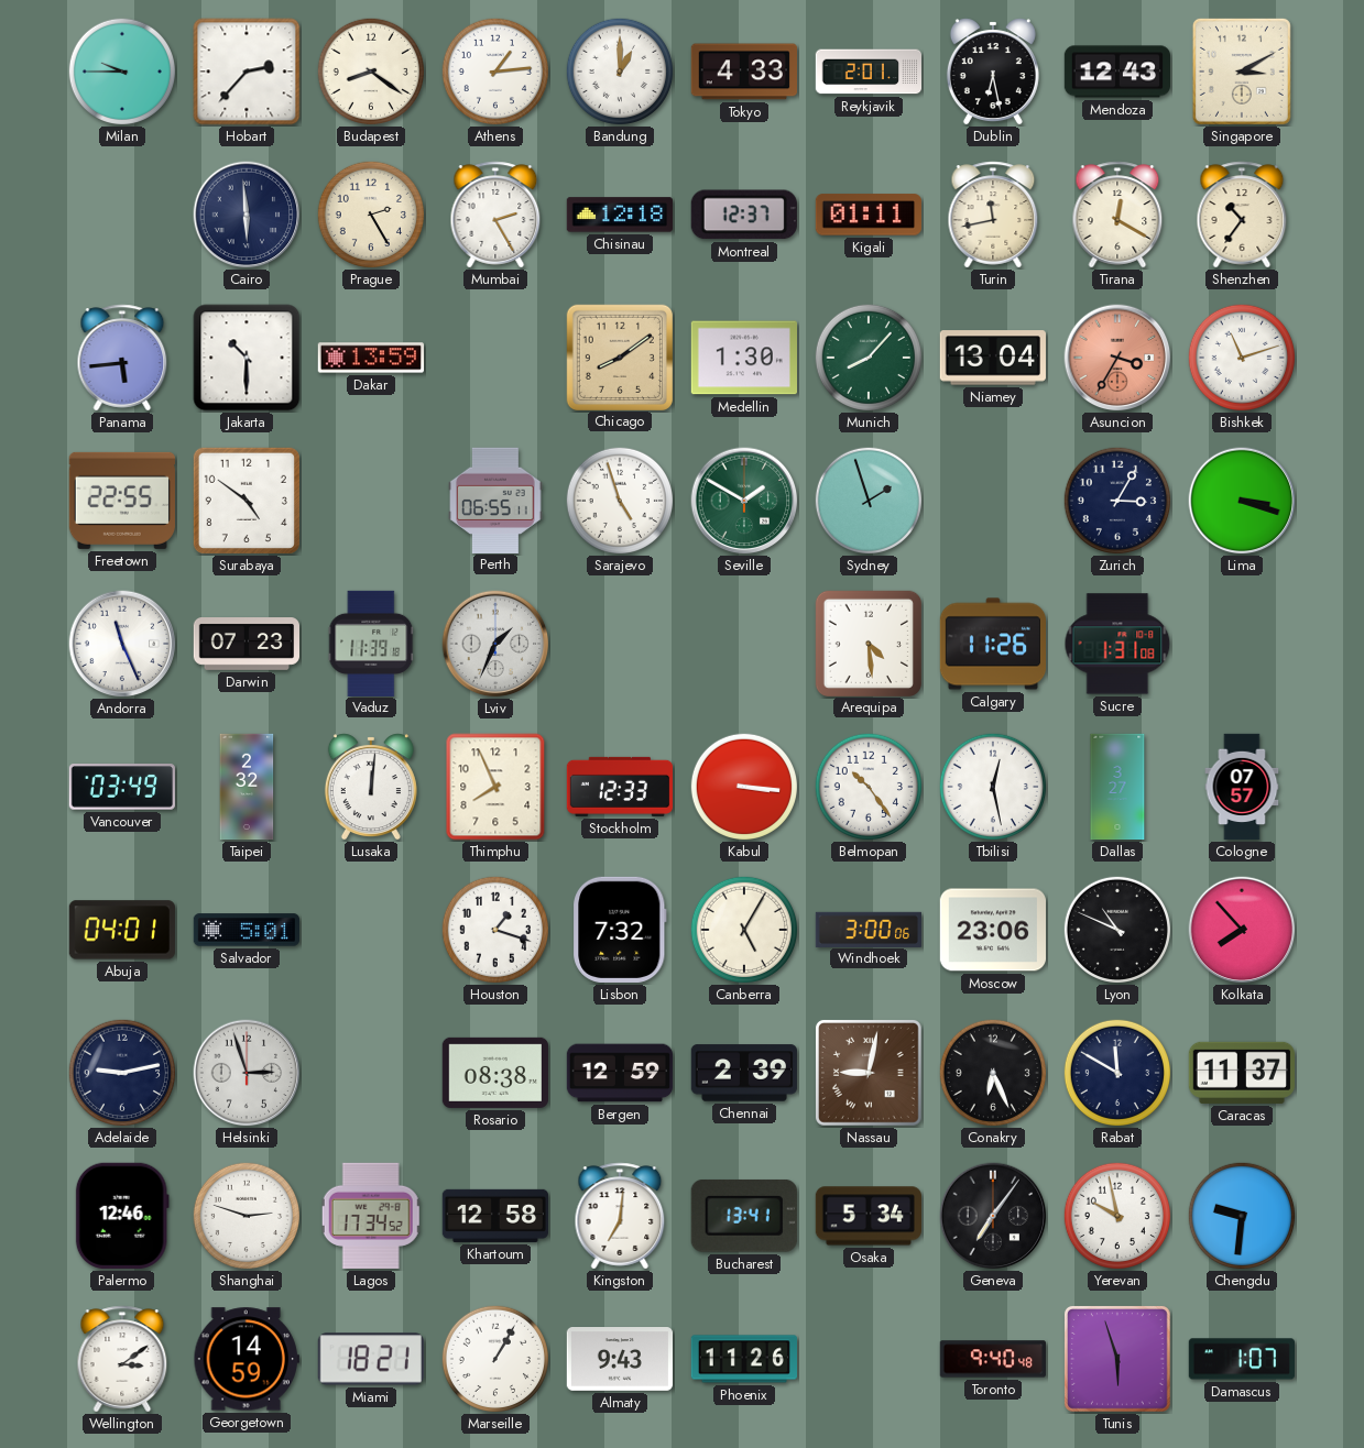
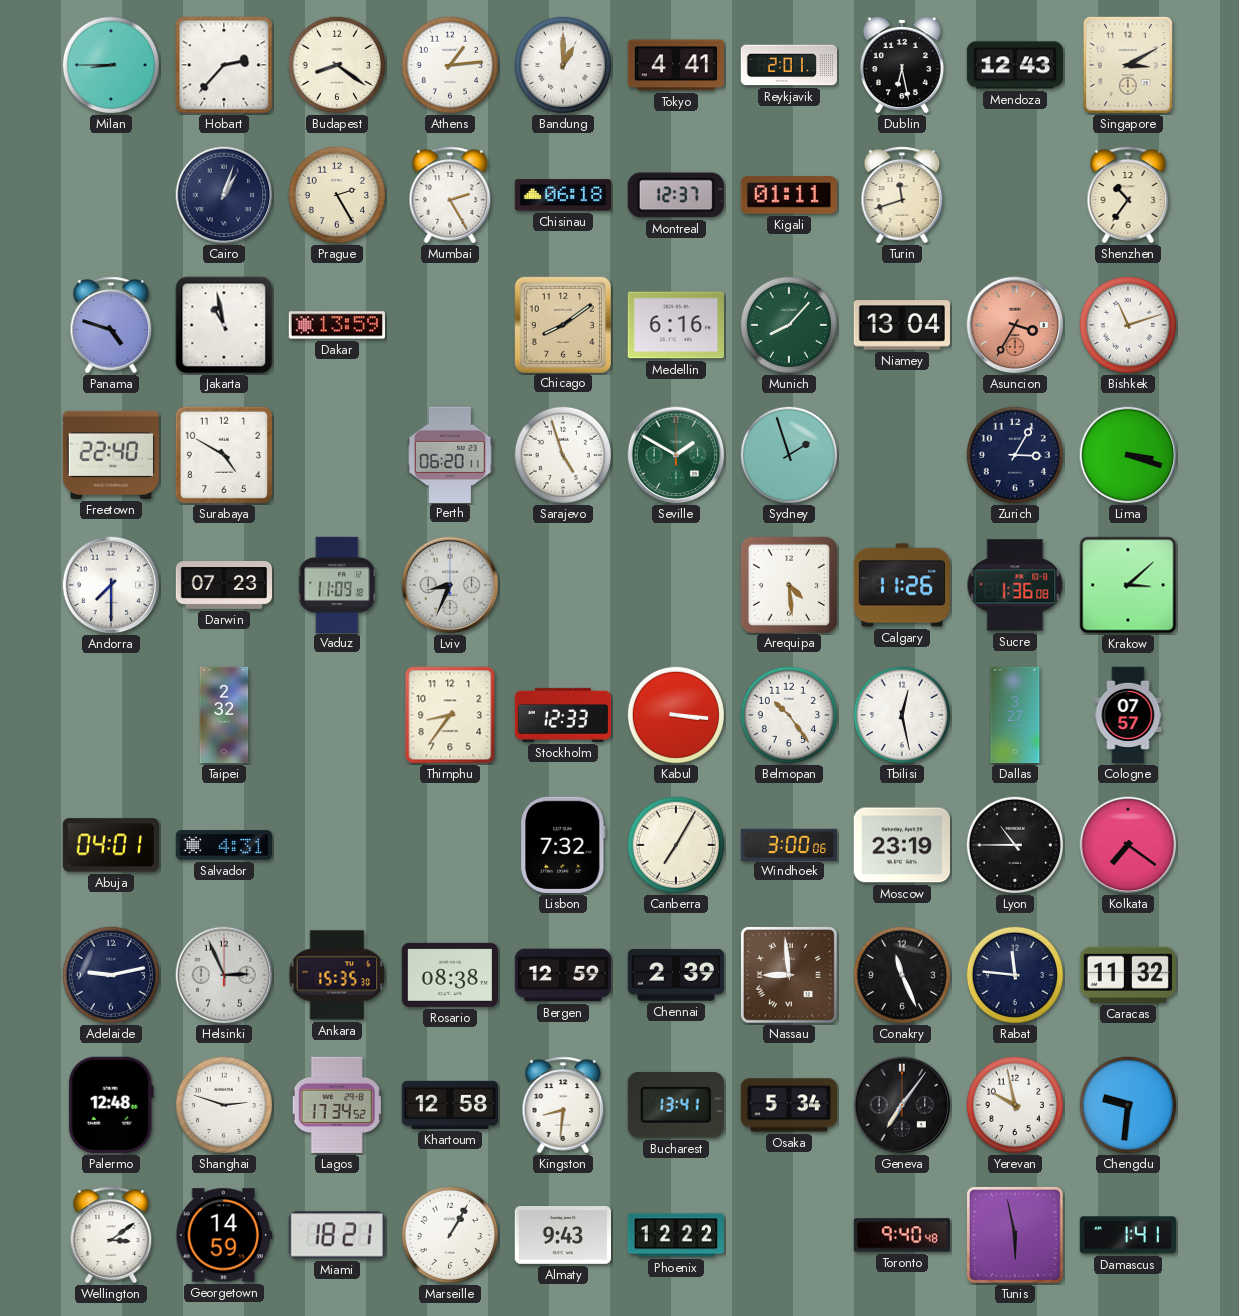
Milan: 9:45 -> 8:45
Tokyo: 4:33 -> 4:41
Cairo: 5:59 -> 1:03
Chisinau: 12:18 -> 06:18
Turin: 11:43 -> 11:42
Tirana: 12:20 -> none
Panama: 5:44 -> 4:48
Jakarta: 10:30 -> 10:58
Medellin: 1:30 -> 6:16
Freetown: 22:55 -> 22:40
Surabaya: 4:51 -> 4:50
Perth: 06:55 -> 06:20
Andorra: 11:26 -> 7:30
Vaduz: 11:39 -> 11:09
Lviv: 1:34 -> 8:34
Sucre: 1:31 -> 1:36
Krakow: none -> 3:08
Vancouver: 03:49 -> none
Lusaka: 12:01 -> none
Thimphu: 7:56 -> 8:36
Salvador: 5:01 -> 4:31
Houston: 1:18 -> none
Canberra: 5:05 -> 7:05
Moscow: 23:06 -> 23:19
Lyon: 10:49 -> 10:45
Kolkata: 7:53 -> 7:21
Helsinki: 2:57 -> 2:56
Ankara: none -> 15:35
Nassau: 9:02 -> 8:59
Conakry: 6:26 -> 11:26
Rabat: 11:50 -> 11:46
Caracas: 11:37 -> 11:32
Palermo: 12:46 -> 12:48
Kingston: 7:01 -> 8:31
Phoenix: 11:26 -> 12:22
Tunis: 5:57 -> 5:58
Damascus: 1:07 -> 1:41
